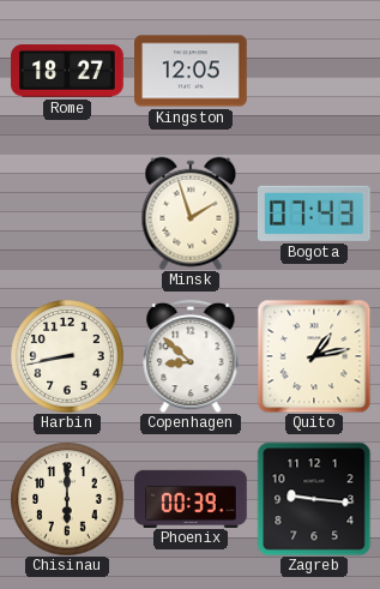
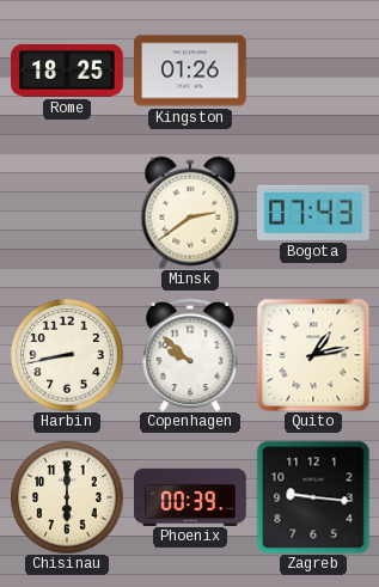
Rome: 18:27 -> 18:25
Kingston: 12:05 -> 01:26
Minsk: 1:57 -> 2:39
Copenhagen: 8:52 -> 9:52
